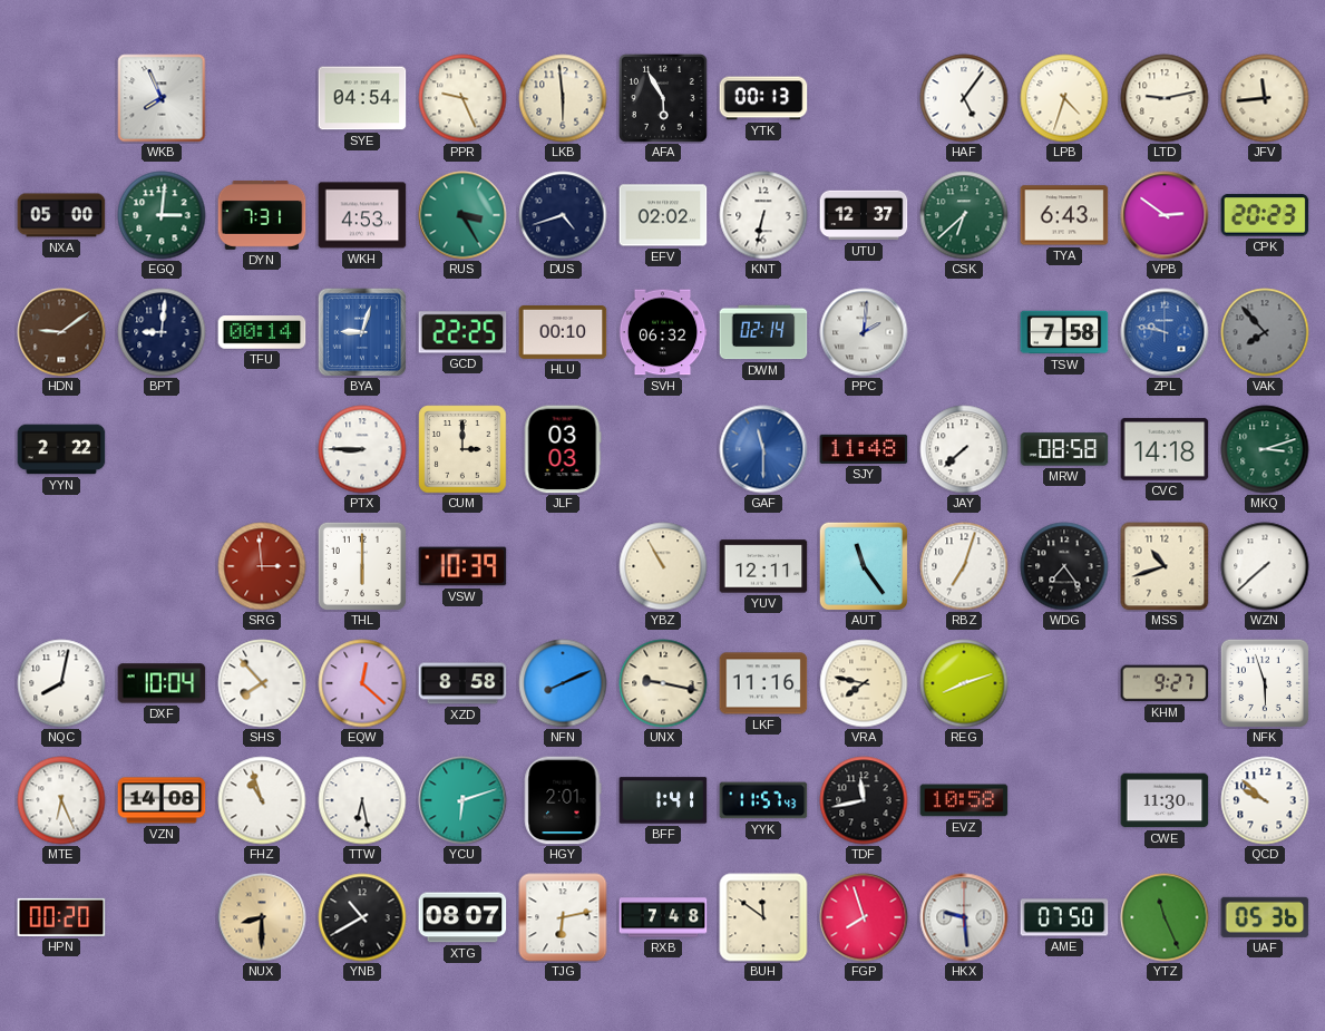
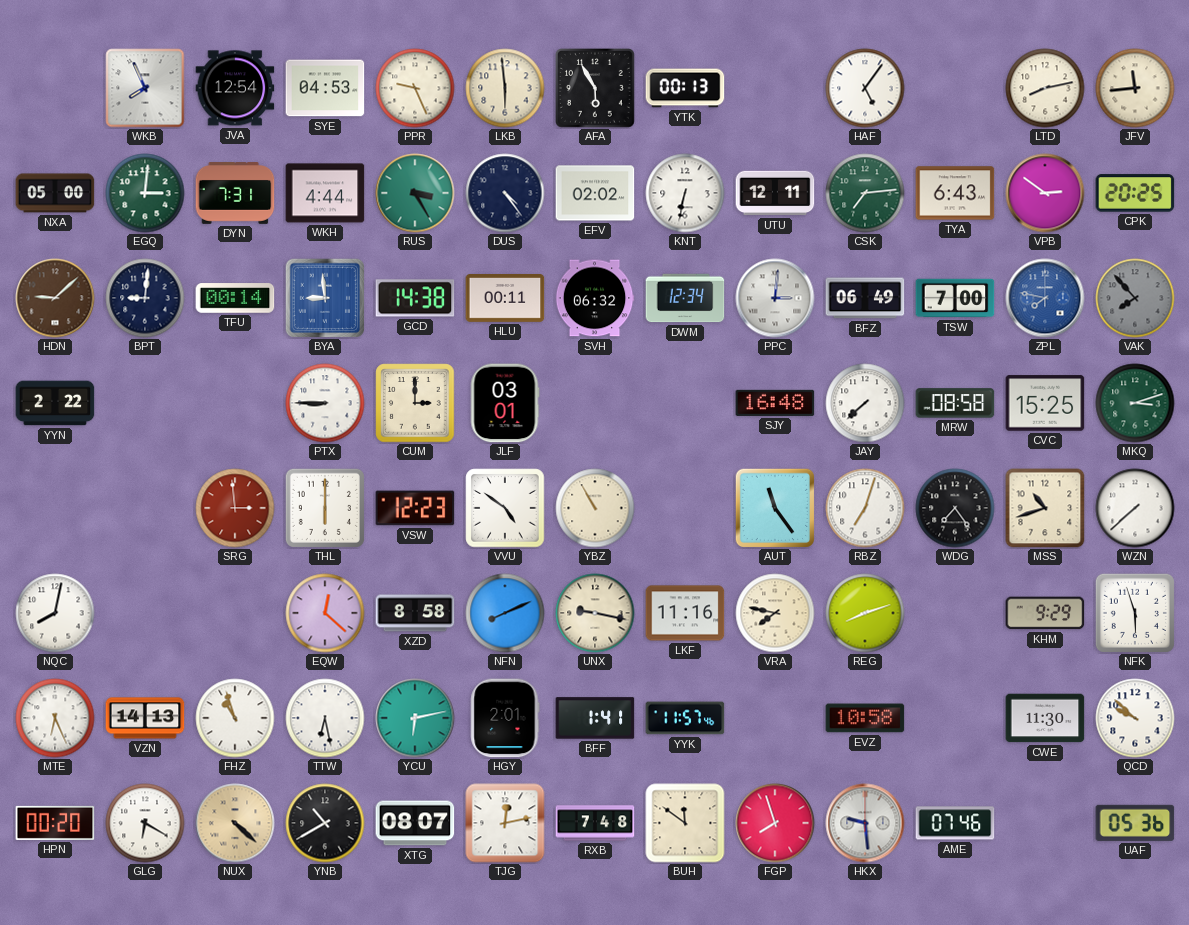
JVA: none -> 12:54
SYE: 04:54 -> 04:53
LPB: 4:33 -> none
LTD: 9:13 -> 8:13
WKH: 4:53 -> 4:44
DUS: 4:42 -> 4:24
UTU: 12:37 -> 12:11
CSK: 6:38 -> 7:14
CPK: 20:23 -> 20:25
HDN: 9:09 -> 9:08
BYA: 9:03 -> 8:59
GCD: 22:25 -> 14:38
HLU: 00:10 -> 00:11
DWM: 02:14 -> 12:34
PPC: 2:01 -> 3:01
BFZ: none -> 06:49
TSW: 7:58 -> 7:00
ZPL: 9:47 -> 7:47
JLF: 03:03 -> 03:01
GAF: 11:30 -> none
SJY: 11:48 -> 16:48
CVC: 14:18 -> 15:25
VSW: 10:39 -> 12:23
VVU: none -> 4:51
YUV: 12:11 -> none
DXF: 10:04 -> none
SHS: 7:53 -> none
KHM: 9:27 -> 9:29
VZN: 14:08 -> 14:13
YCU: 6:12 -> 6:13
YYK: 11:57:43 -> 11:57:46
TDF: 11:43 -> none
GLG: none -> 6:20
NUX: 8:30 -> 4:22
TJG: 6:13 -> 12:13
AME: 07:50 -> 07:46
YTZ: 11:26 -> none
